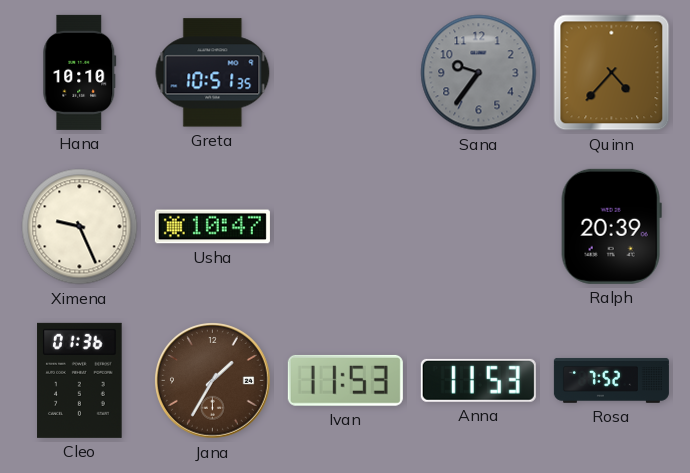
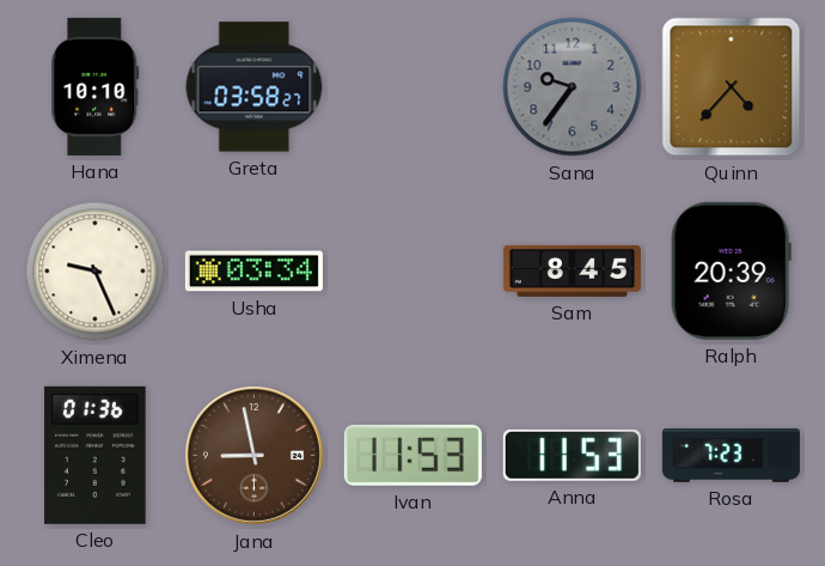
Greta: 10:51 -> 03:58
Usha: 10:47 -> 03:34
Sam: none -> 8:45
Jana: 1:35 -> 8:58
Rosa: 7:52 -> 7:23
